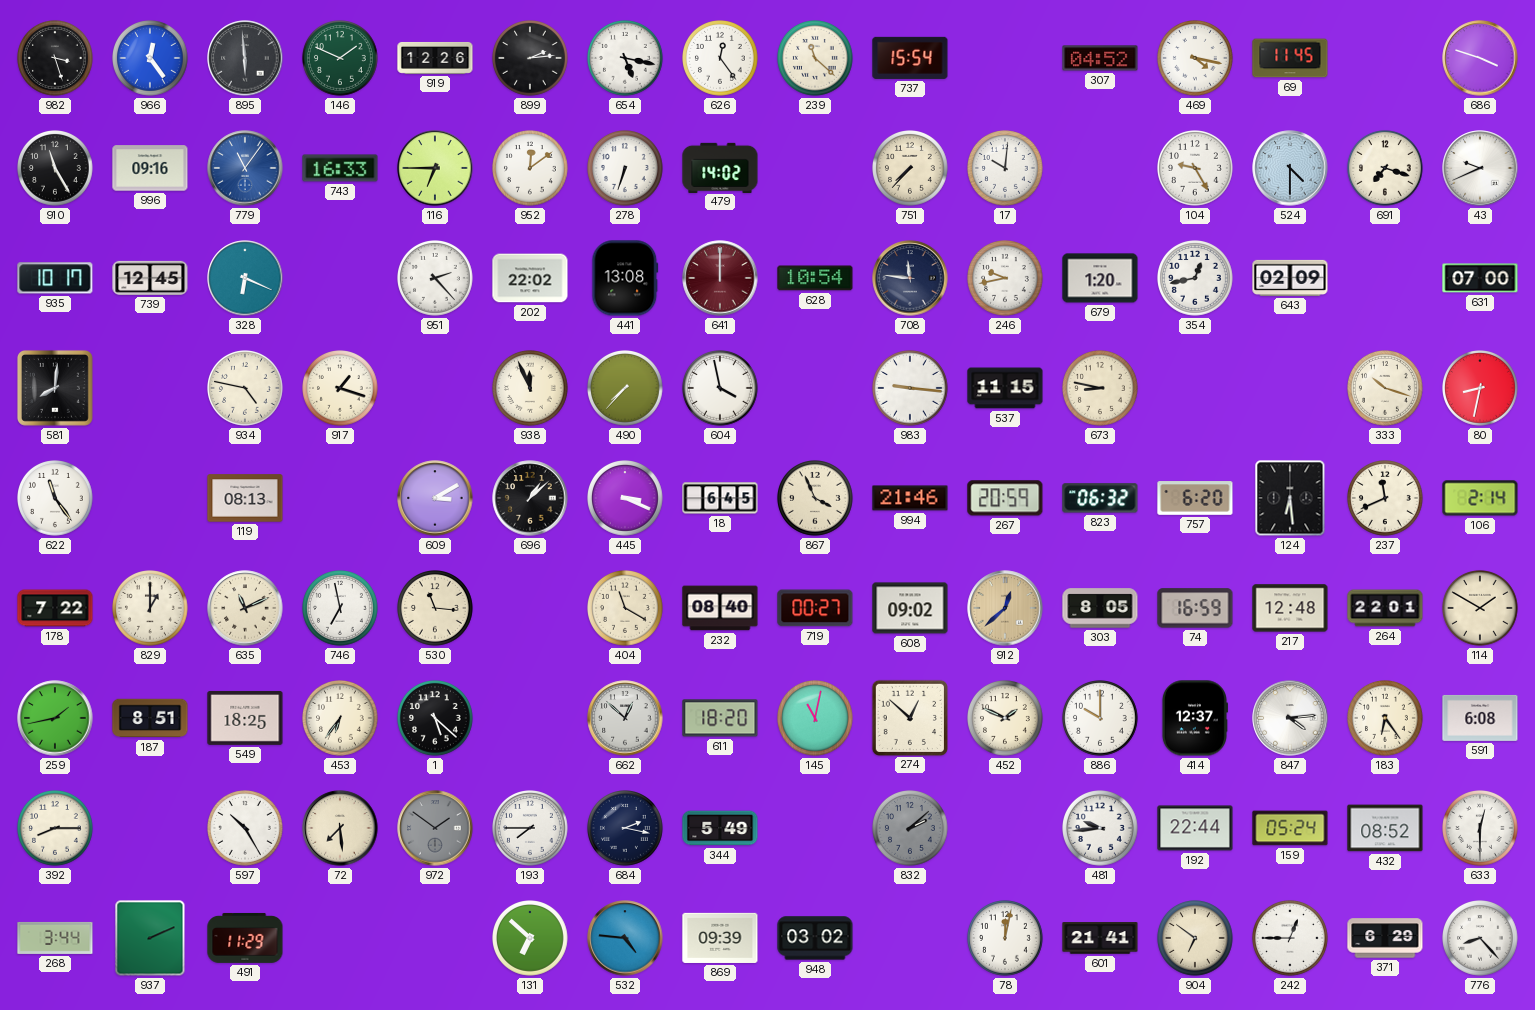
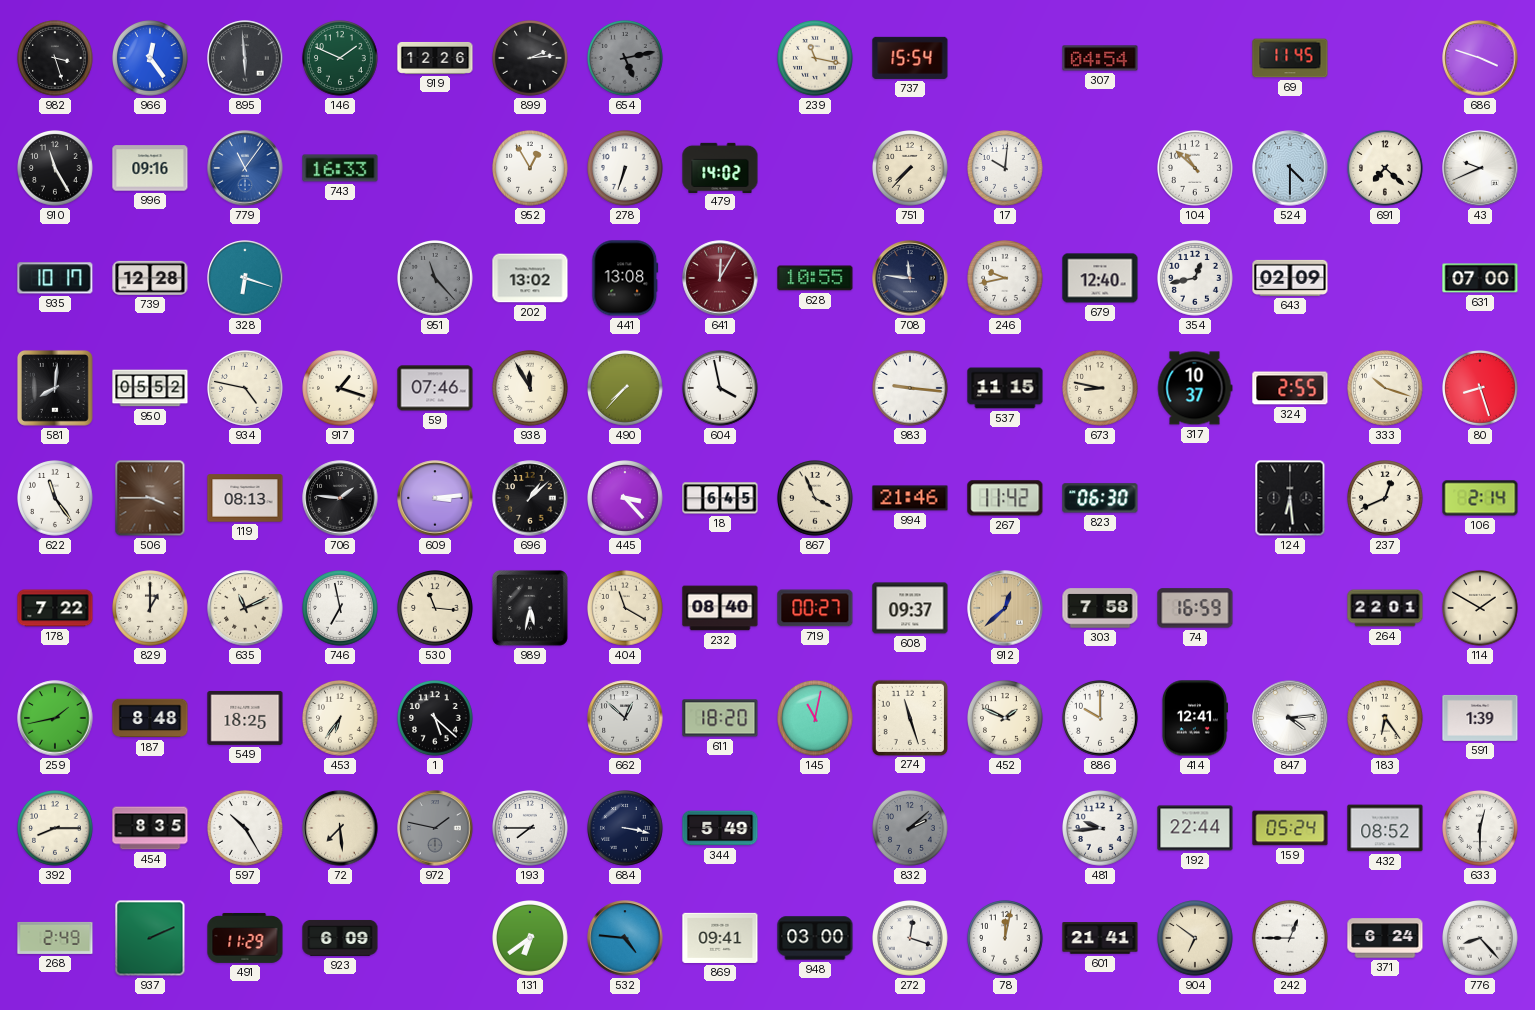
654: 5:17 -> 5:13
654 dial: white -> grey
626: 12:24 -> none
239: 11:22 -> 11:17
307: 04:52 -> 04:54
469: 4:17 -> none
116: 6:45 -> none
952: 12:09 -> 12:55
104: 9:25 -> 10:52
691: 7:18 -> 7:22
739: 12:45 -> 12:28
328: 6:19 -> 6:18
951: 2:23 -> 11:23
951 dial: white -> grey
202: 22:02 -> 13:02
641: 12:00 -> 12:05
628: 10:54 -> 10:55
679: 1:20 -> 12:40
950: none -> 05:52
59: none -> 07:46
938: 11:56 -> 11:55
317: none -> 10:37
324: none -> 2:55
80: 8:32 -> 8:27
506: none -> 3:45
706: none -> 1:46
609: 3:10 -> 3:14
445: 3:19 -> 3:23
267: 20:59 -> 11:42
823: 06:32 -> 06:30
757: 6:20 -> none
237: 11:41 -> 12:41
989: none -> 5:32
608: 09:02 -> 09:37
303: 8:05 -> 7:58
217: 12:48 -> none
187: 8:51 -> 8:48
274: 12:52 -> 11:27
414: 12:37 -> 12:41
591: 6:08 -> 1:39
454: none -> 8:35
972: 1:51 -> 1:47
684: 2:17 -> 3:17
268: 3:44 -> 2:49
923: none -> 6:09
131: 6:52 -> 6:39
869: 09:39 -> 09:41
948: 03:02 -> 03:00
272: none -> 12:18
371: 6:29 -> 6:24
